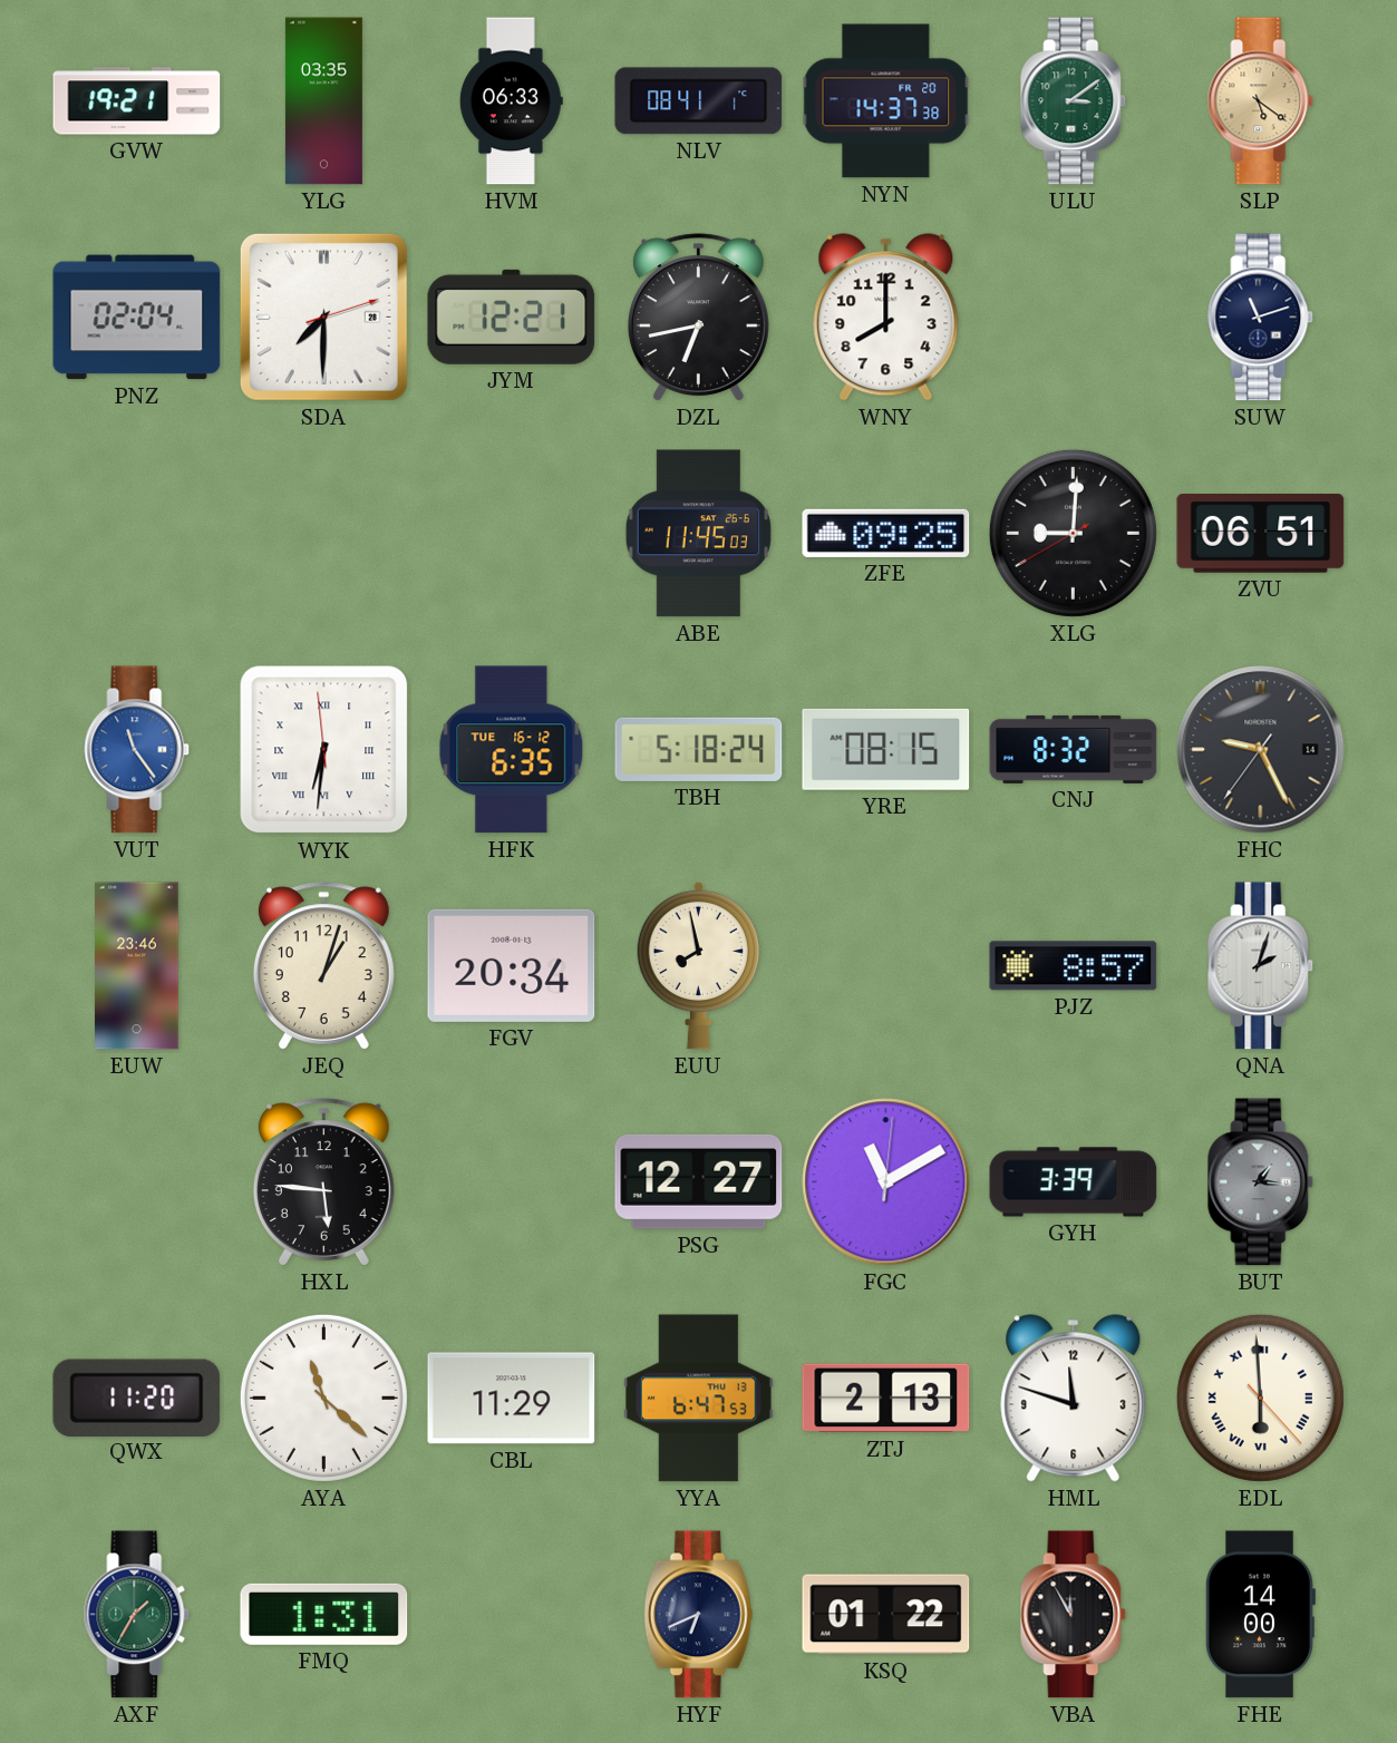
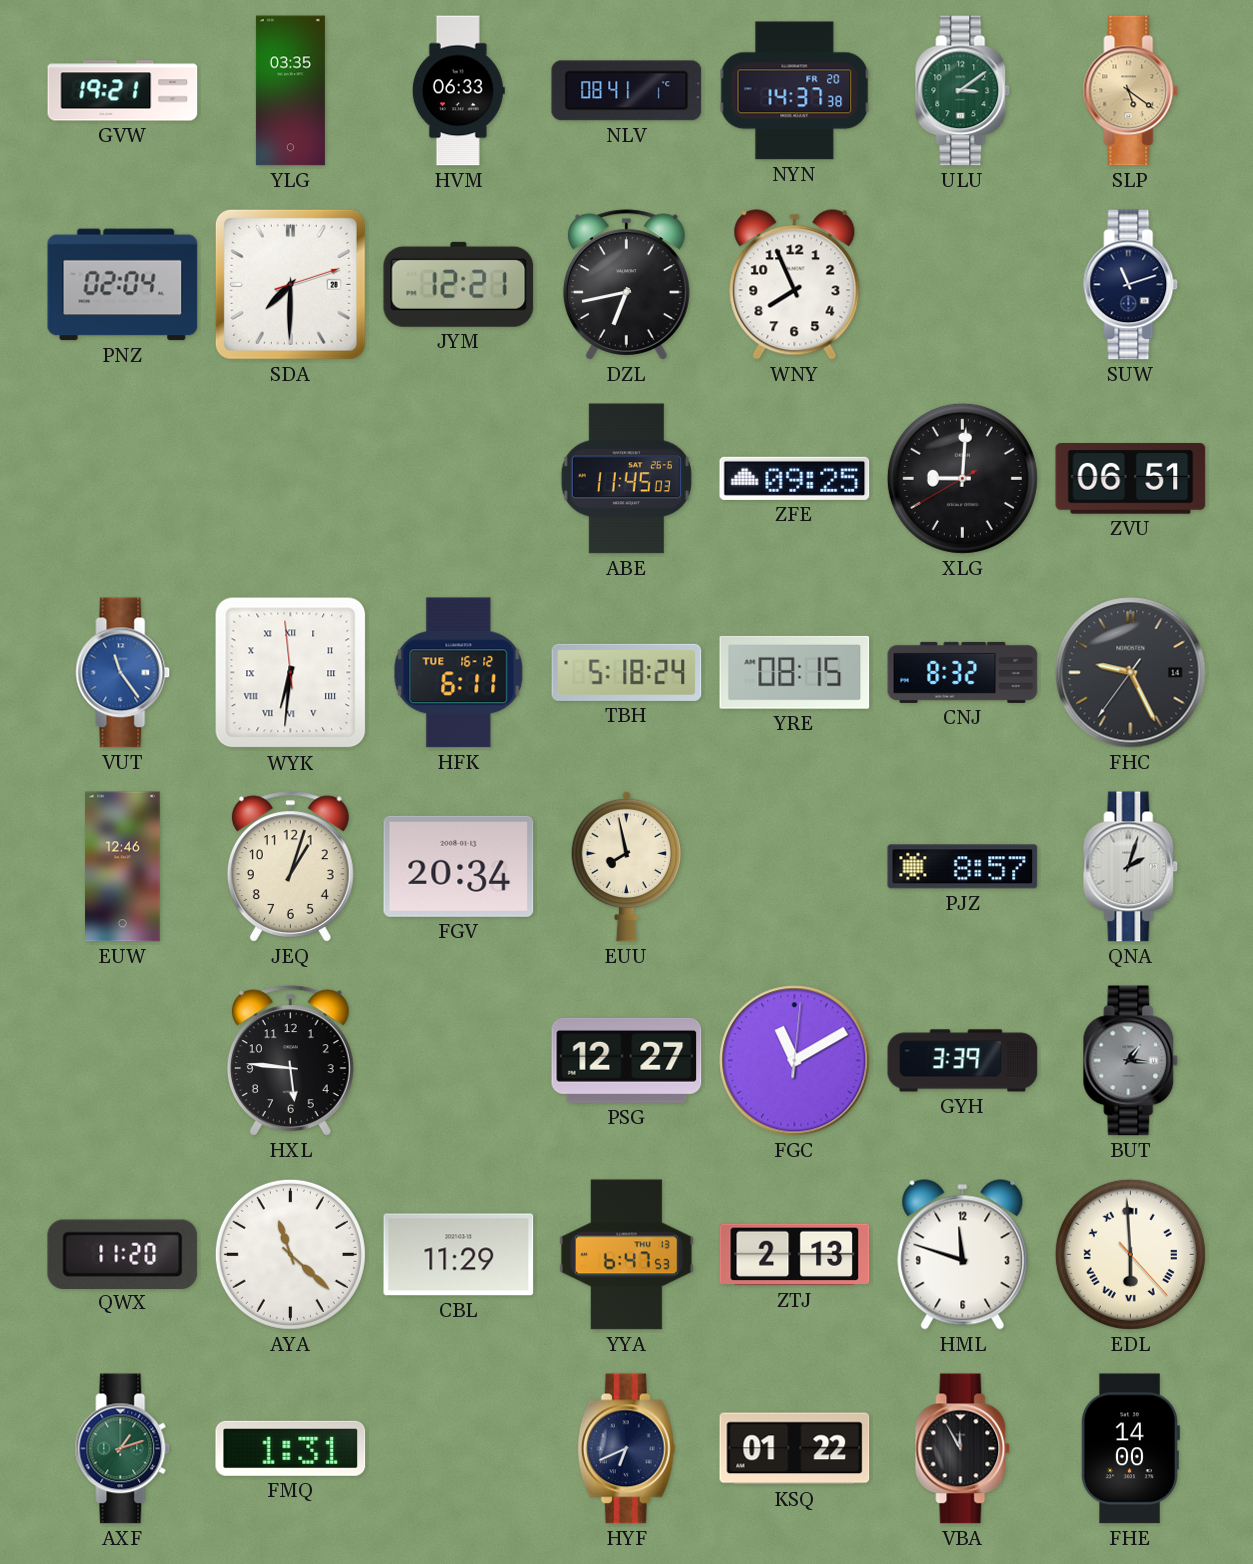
WNY: 8:00 -> 7:56
HFK: 6:35 -> 6:11
EUW: 23:46 -> 12:46
AXF: 1:35 -> 1:12
